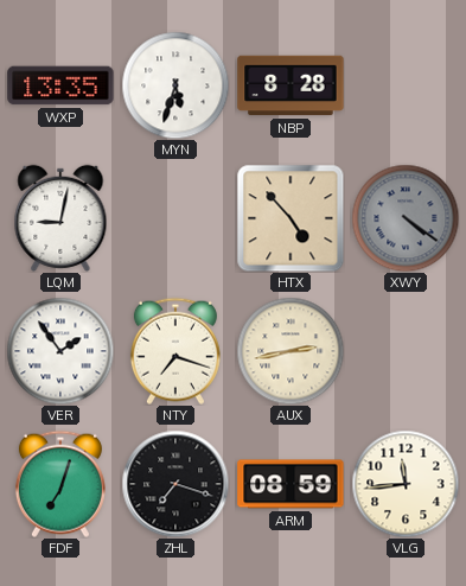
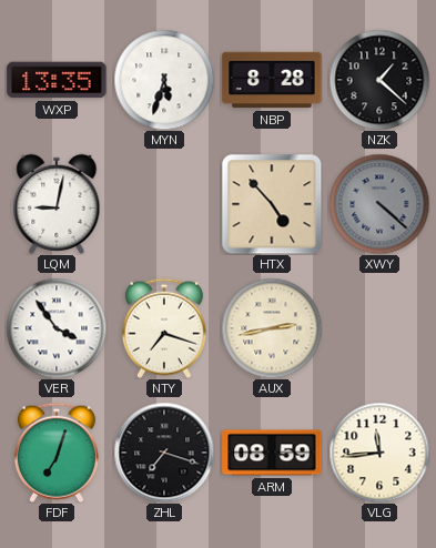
NZK: none -> 1:22
XWY: 4:21 -> 4:22
VER: 1:54 -> 3:54
